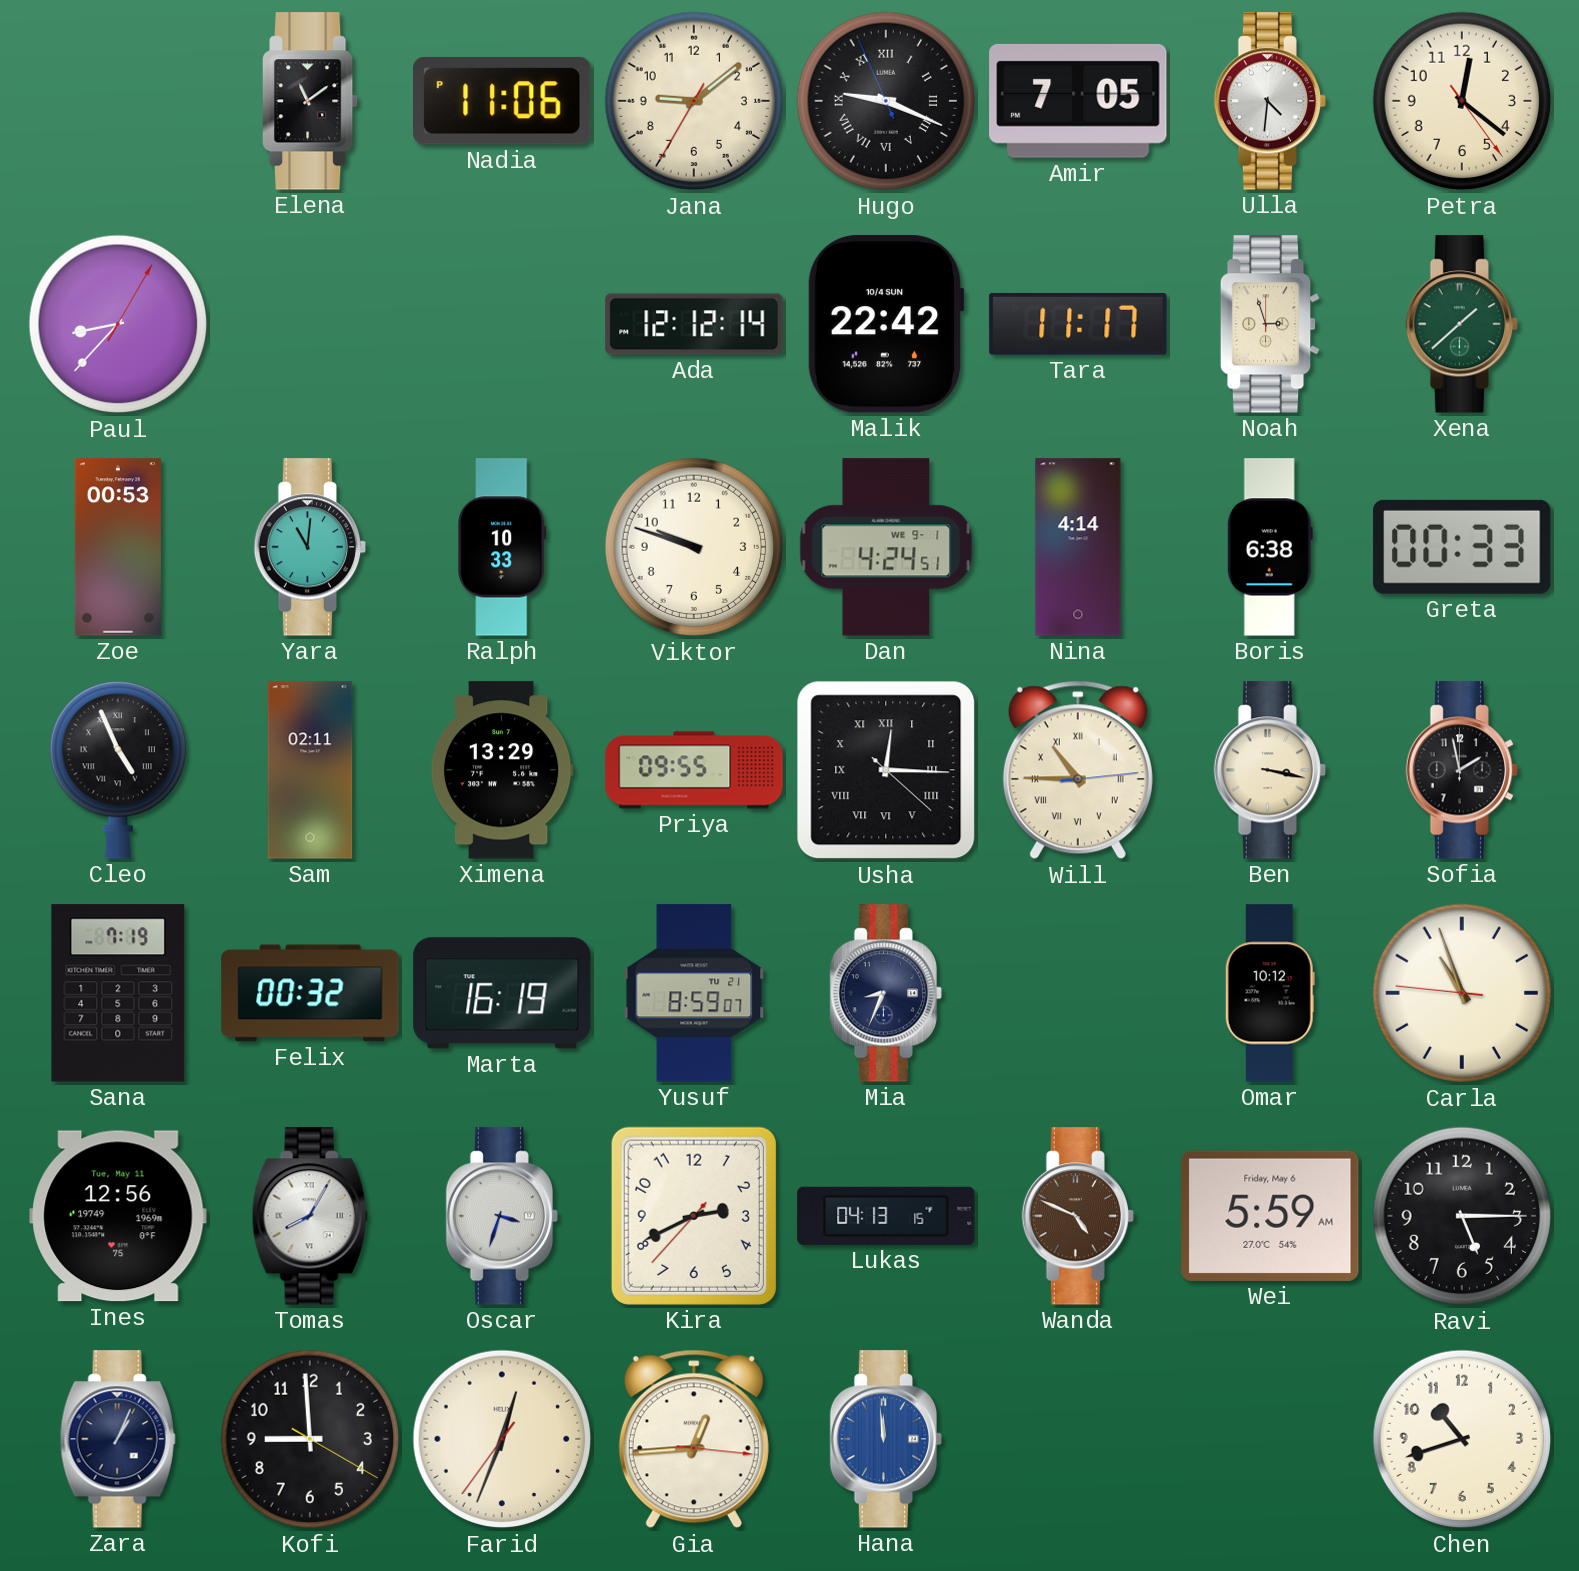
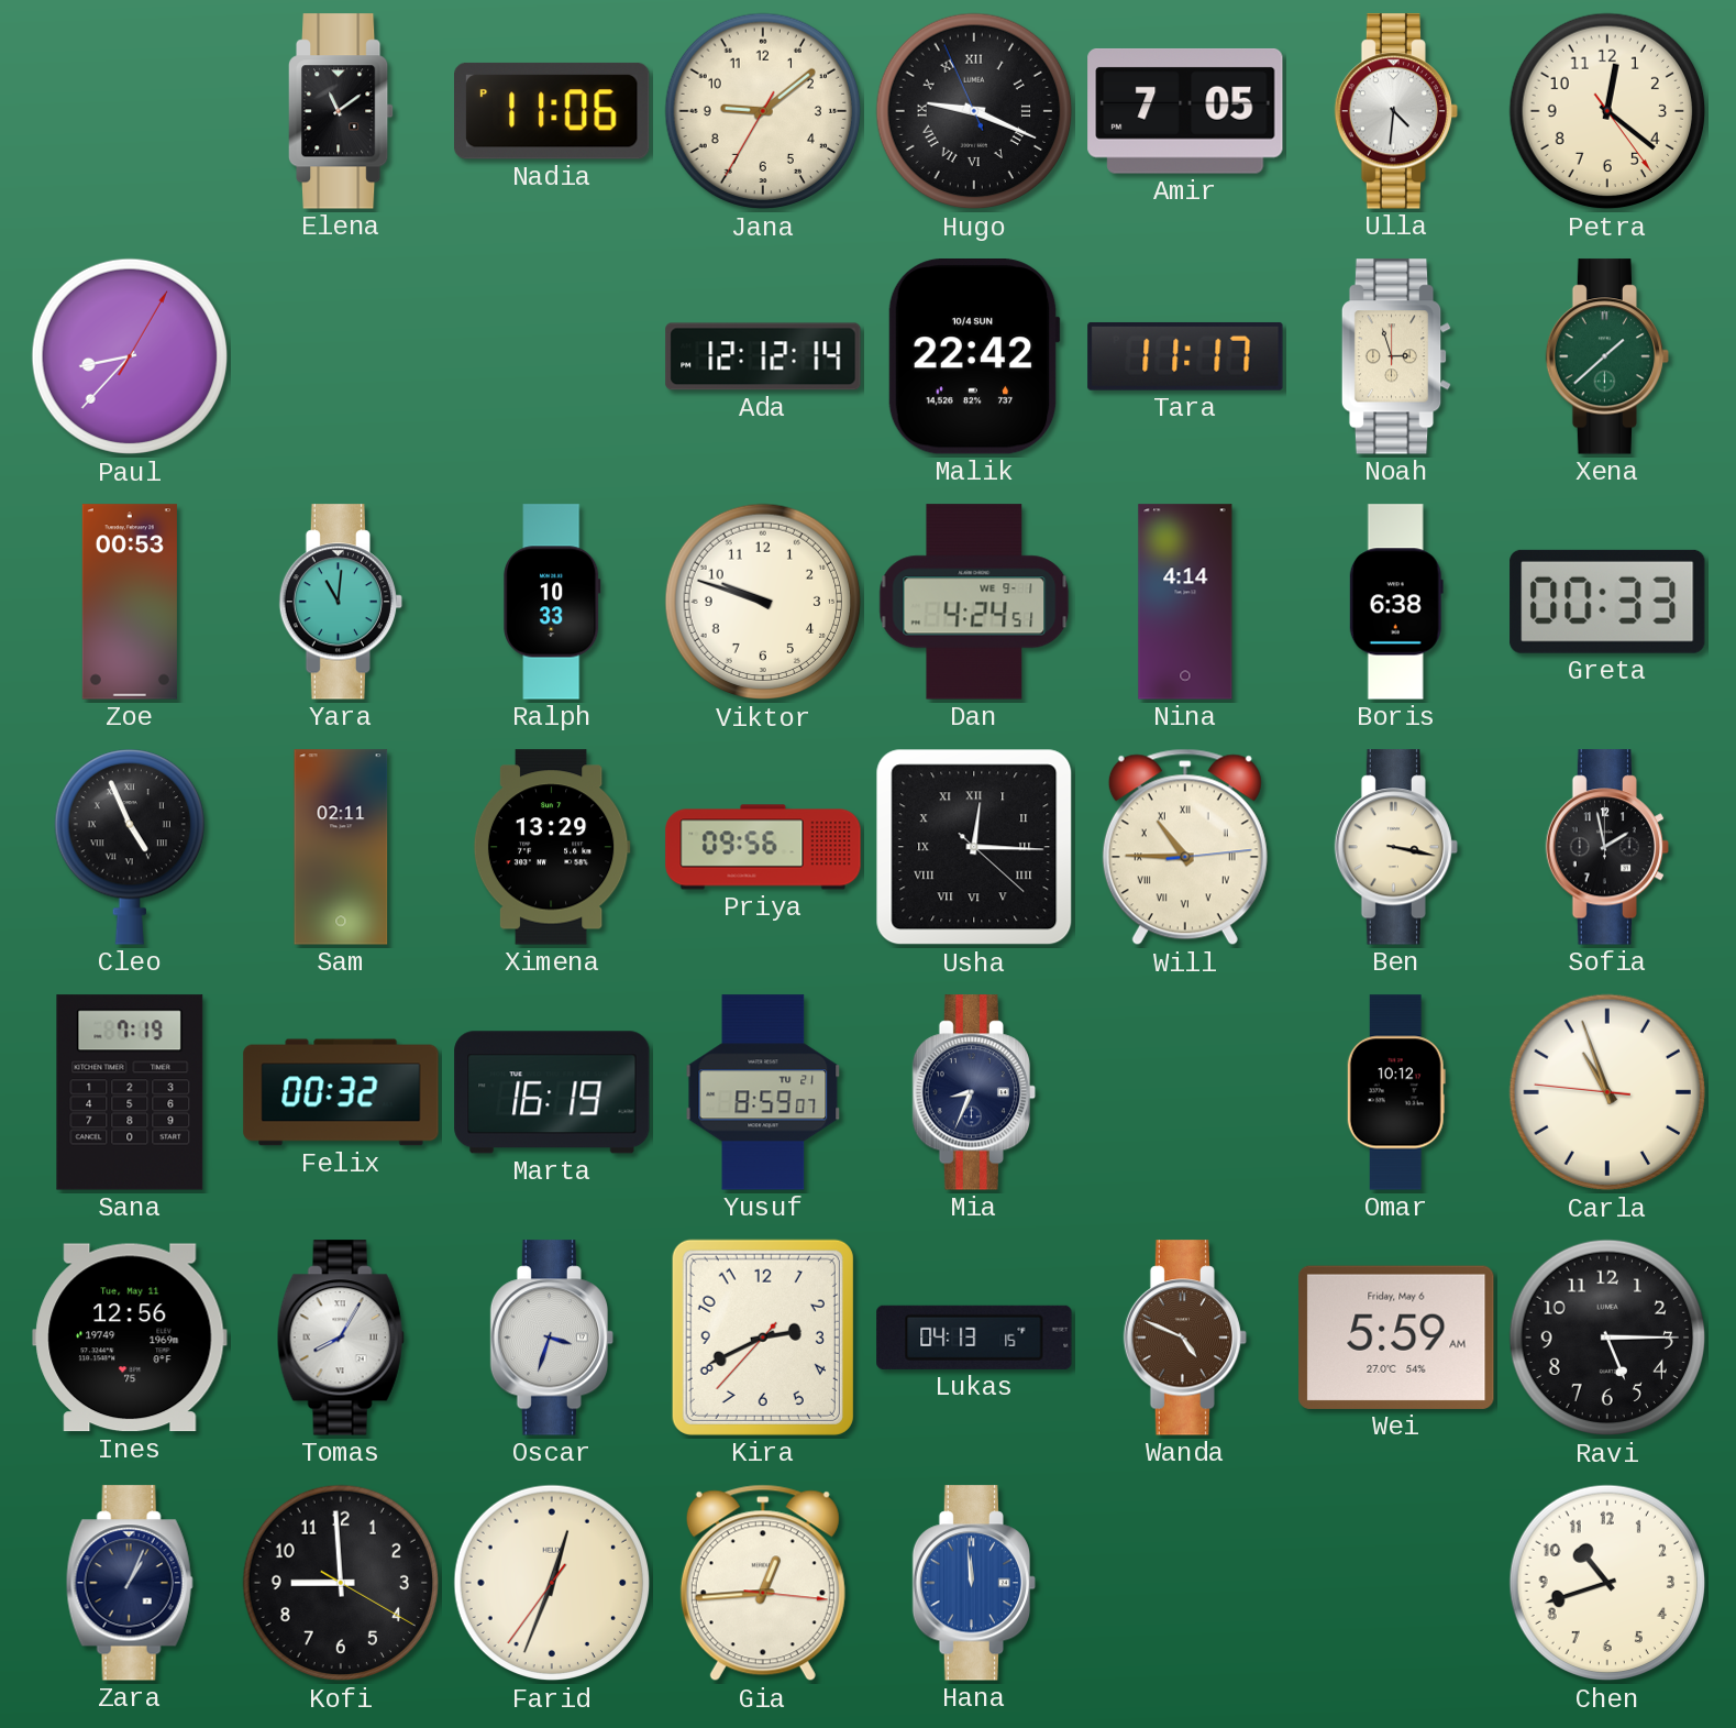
Priya: 09:55 -> 09:56
